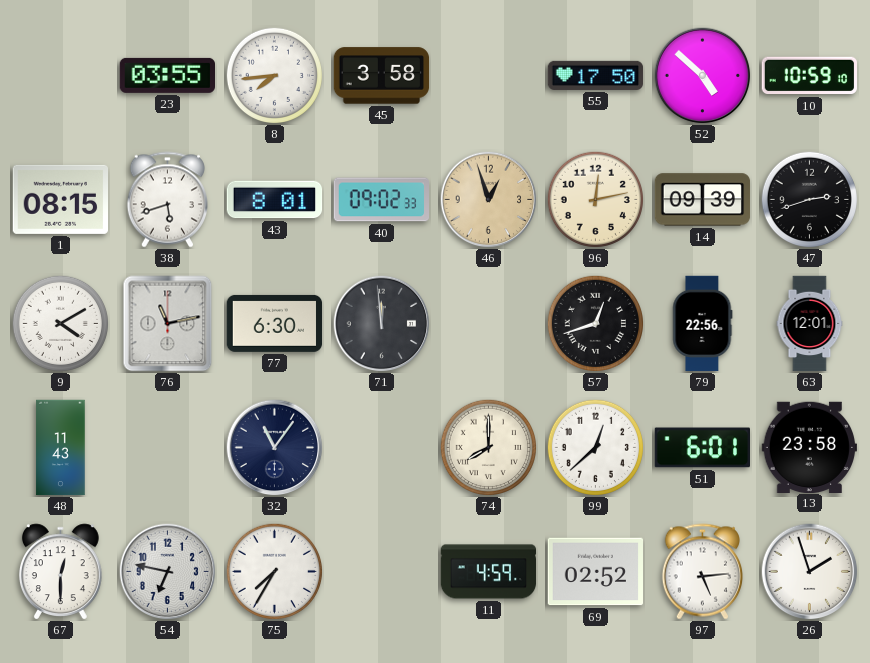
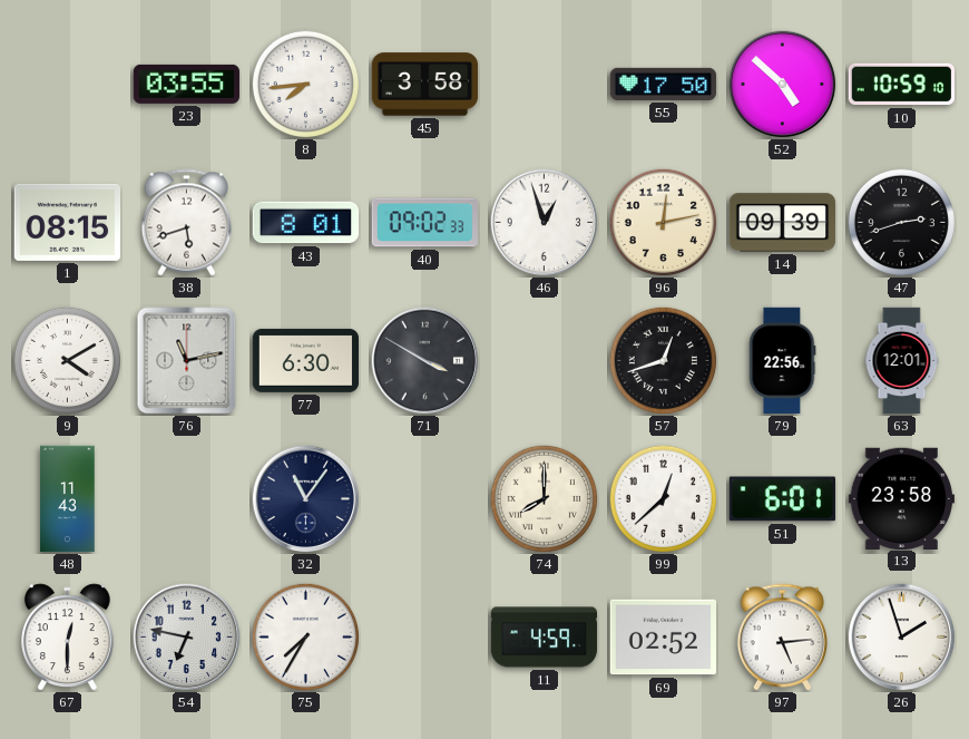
46 dial: champagne -> white
71: 11:59 -> 3:50
